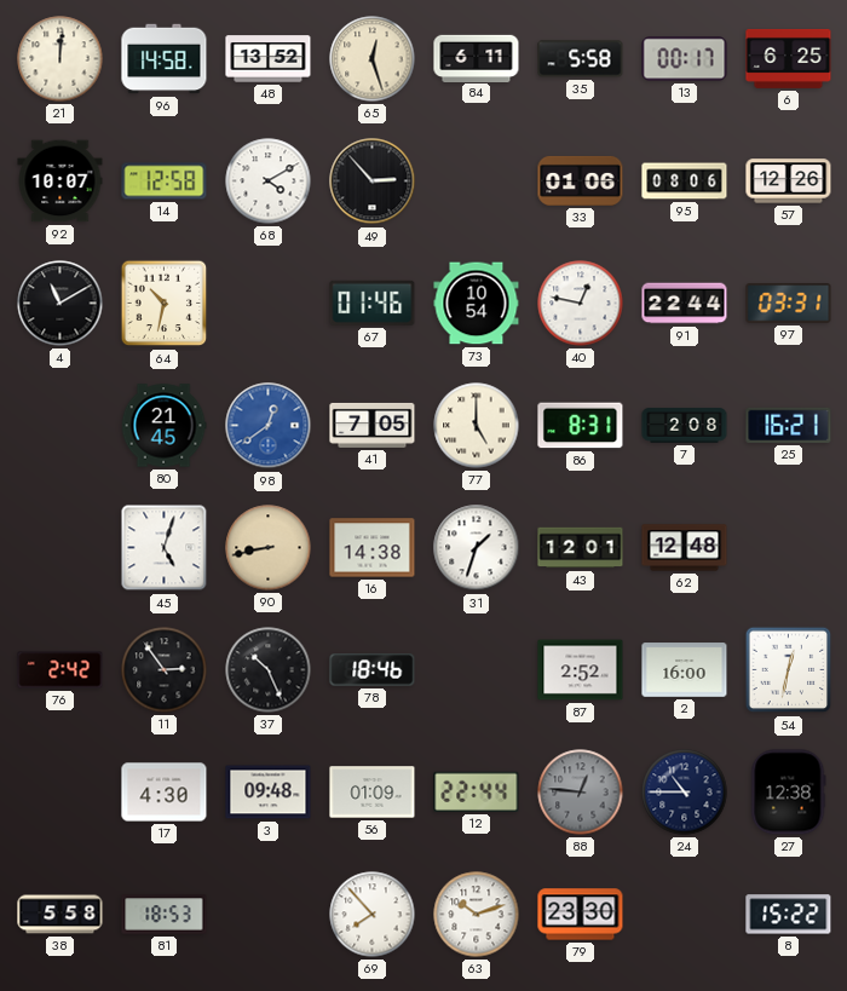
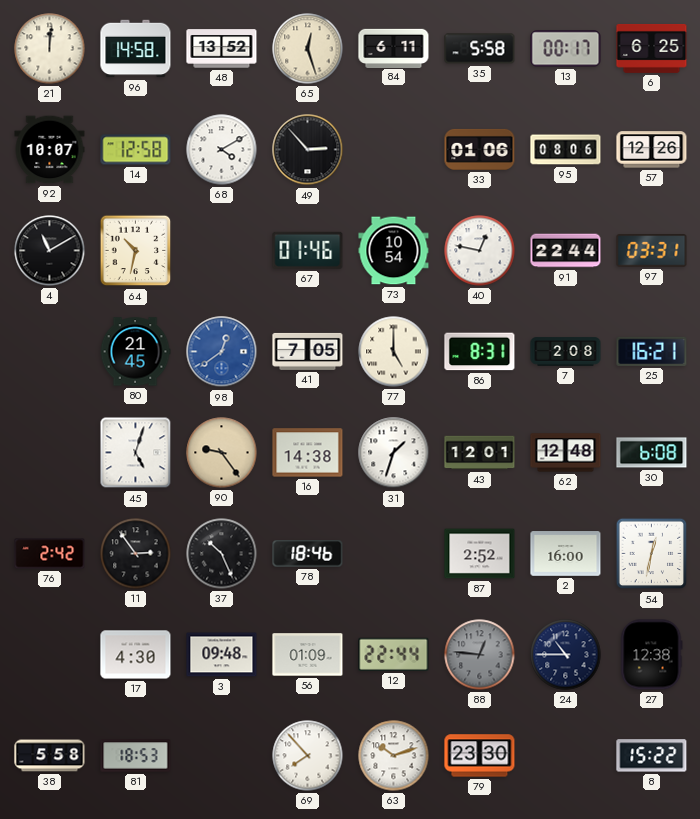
90: 8:43 -> 9:24
30: none -> 6:08
